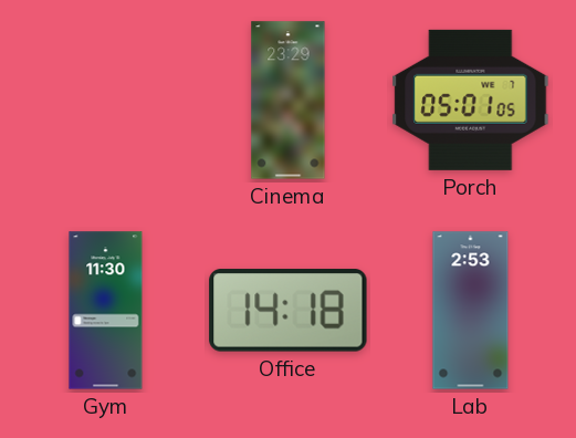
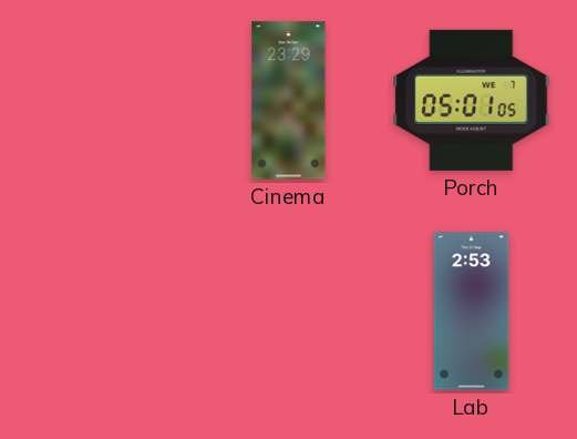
Gym: 11:30 -> none
Office: 14:18 -> none
